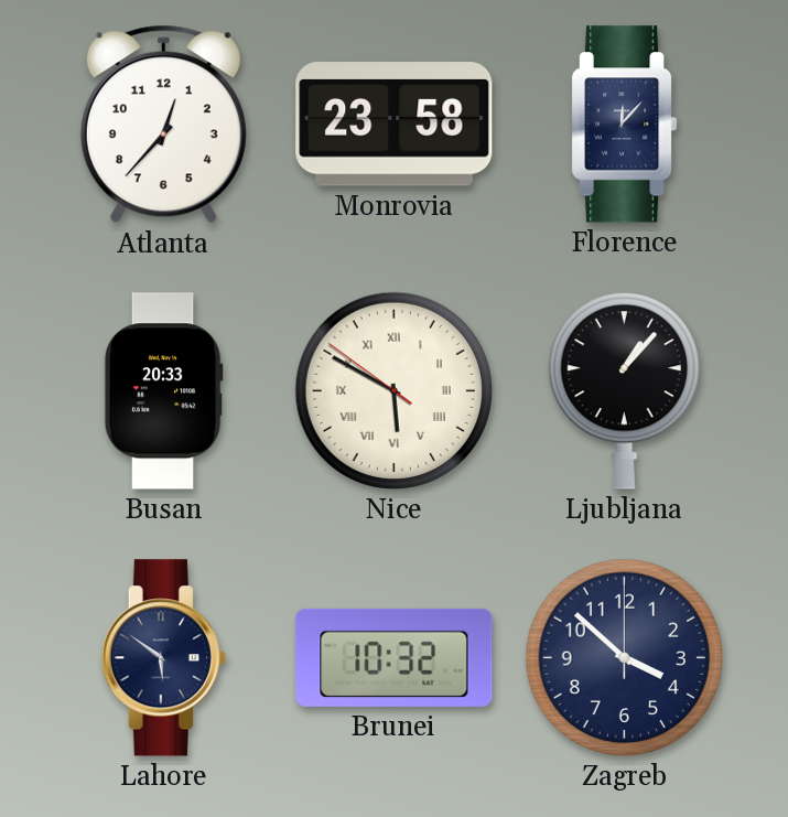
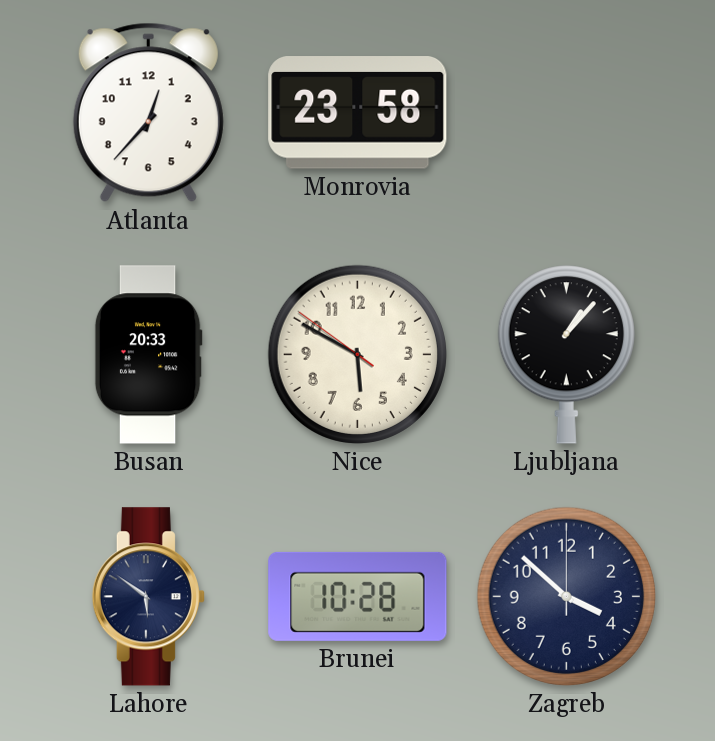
Florence: 12:07 -> none
Nice numerals: Roman -> Arabic
Brunei: 10:32 -> 10:28
